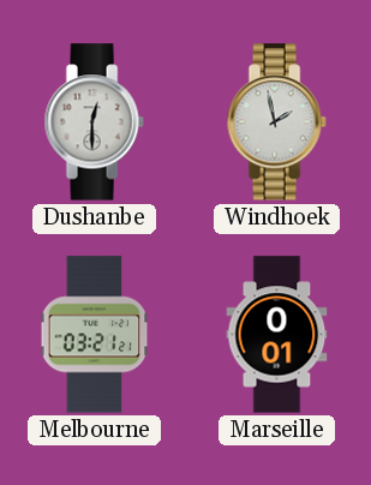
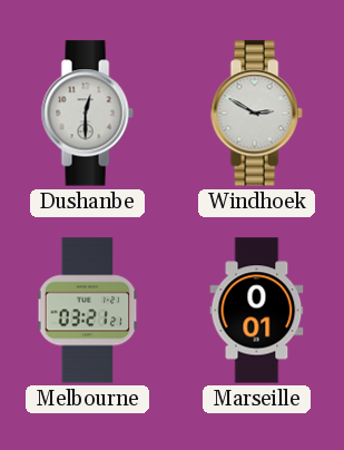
Windhoek: 1:58 -> 2:50
